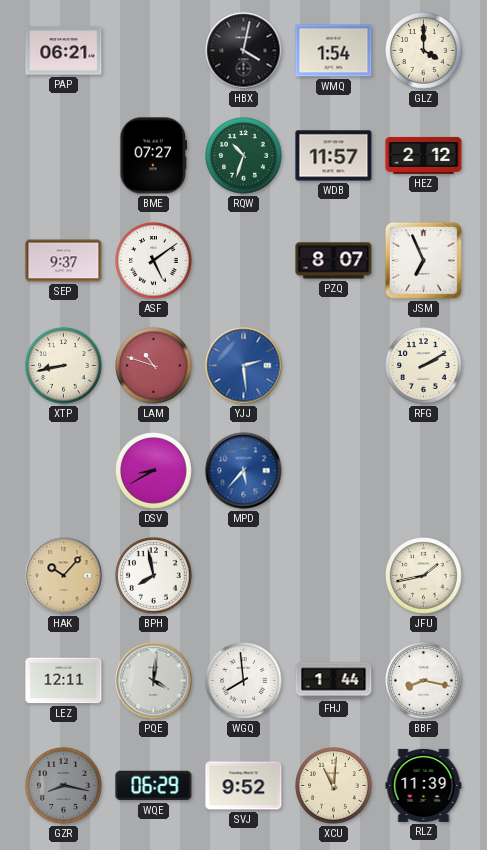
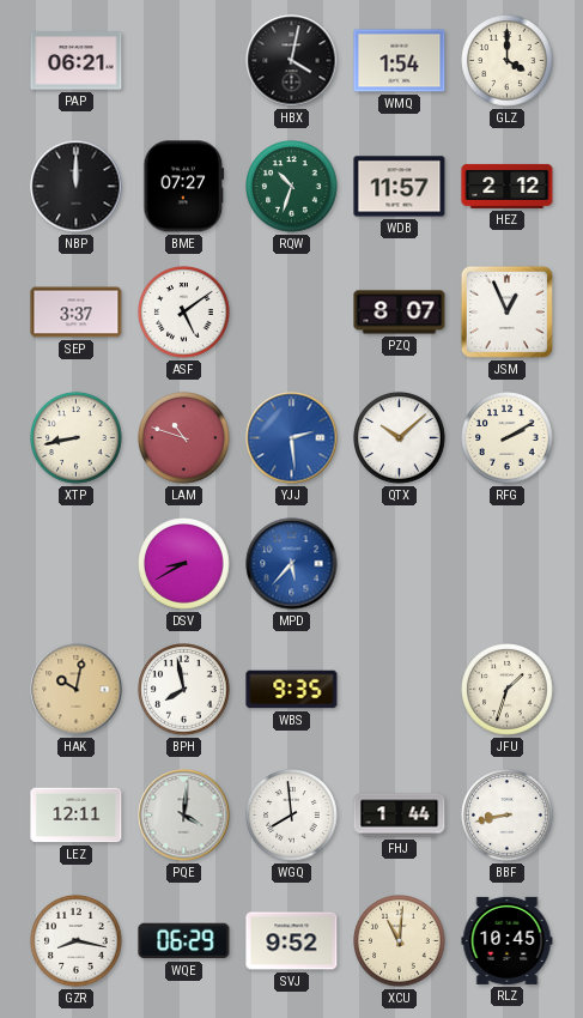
NBP: none -> 12:00
SEP: 9:37 -> 3:37
JSM: 6:56 -> 12:56
QTX: none -> 10:08
HAK: 10:07 -> 10:02
WBS: none -> 9:35
JFU: 1:43 -> 1:33
BBF: 8:17 -> 8:43
GZR dial: grey -> white
RLZ: 11:39 -> 10:45
